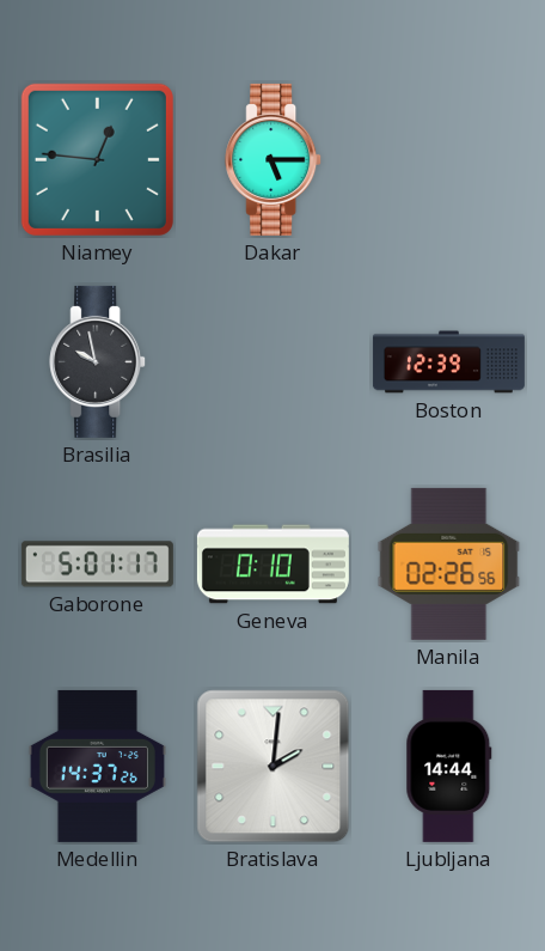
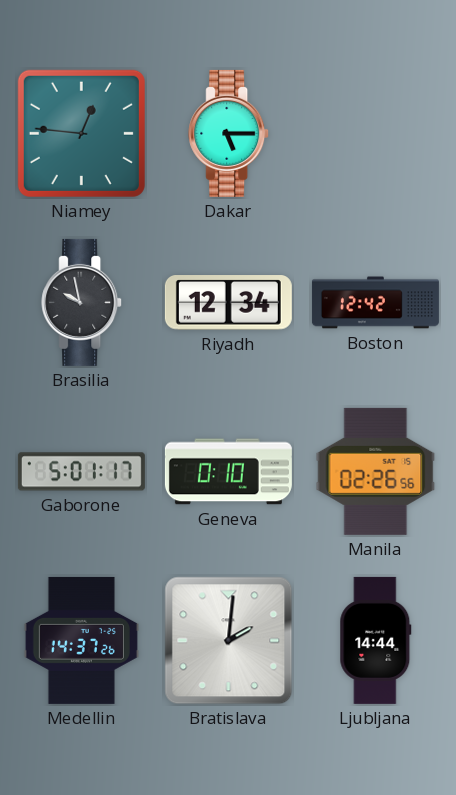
Riyadh: none -> 12:34
Boston: 12:39 -> 12:42
